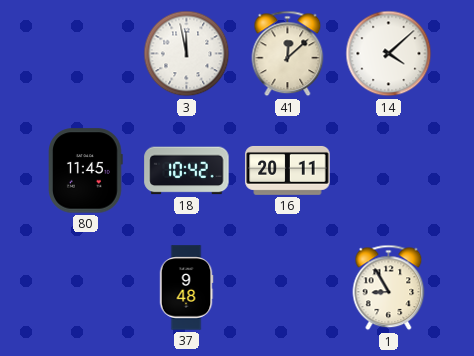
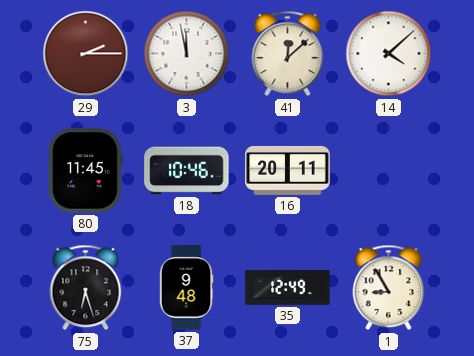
29: none -> 2:15
18: 10:42 -> 10:46
75: none -> 6:27
35: none -> 12:49
